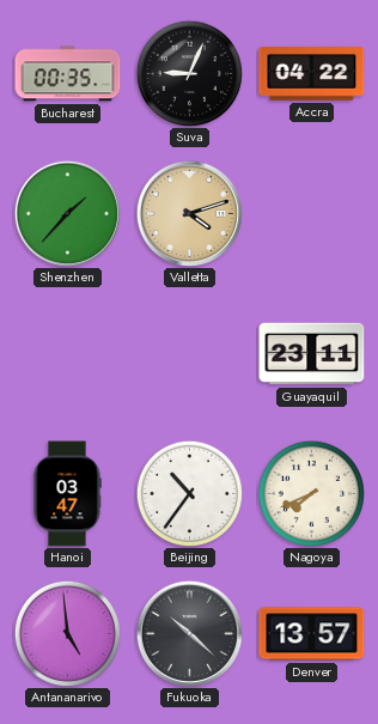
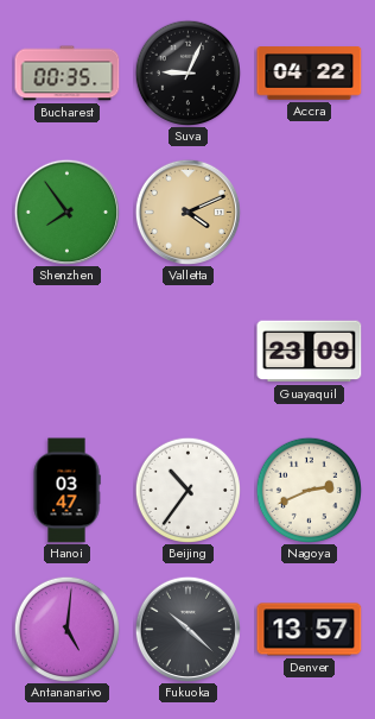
Shenzhen: 1:37 -> 7:54
Valletta: 4:12 -> 4:11
Guayaquil: 23:11 -> 23:09
Nagoya: 7:41 -> 2:41
Antananarivo: 4:59 -> 5:01
